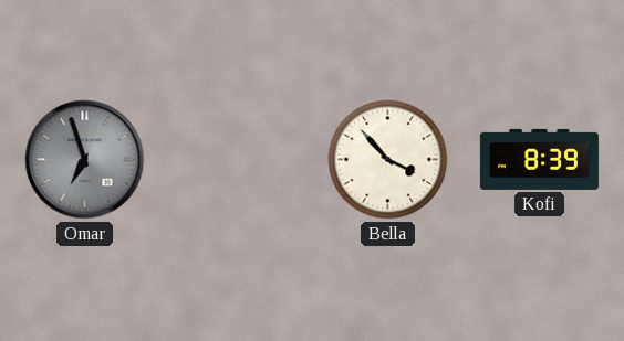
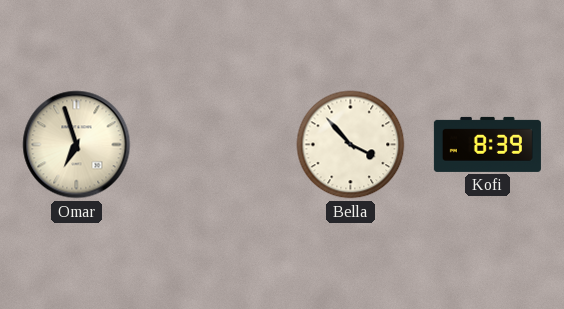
Omar dial: grey -> cream
